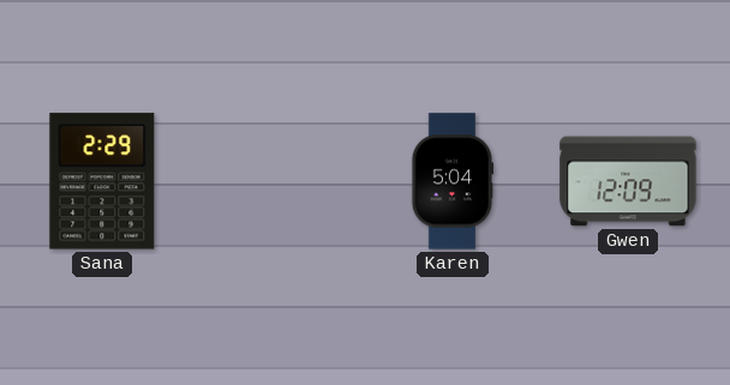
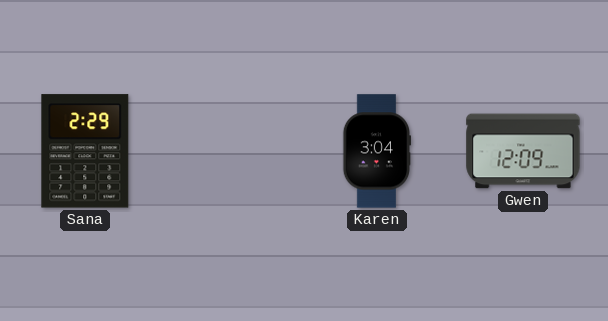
Karen: 5:04 -> 3:04
